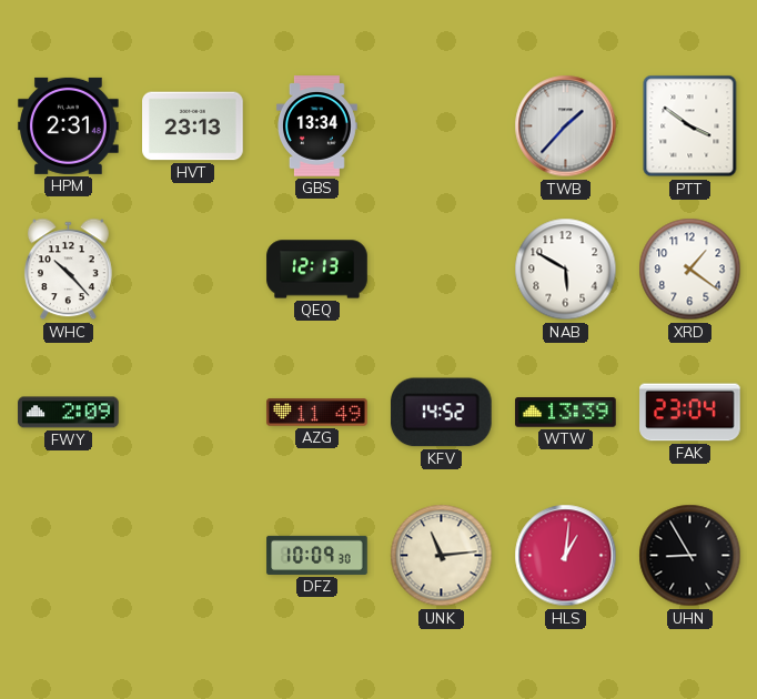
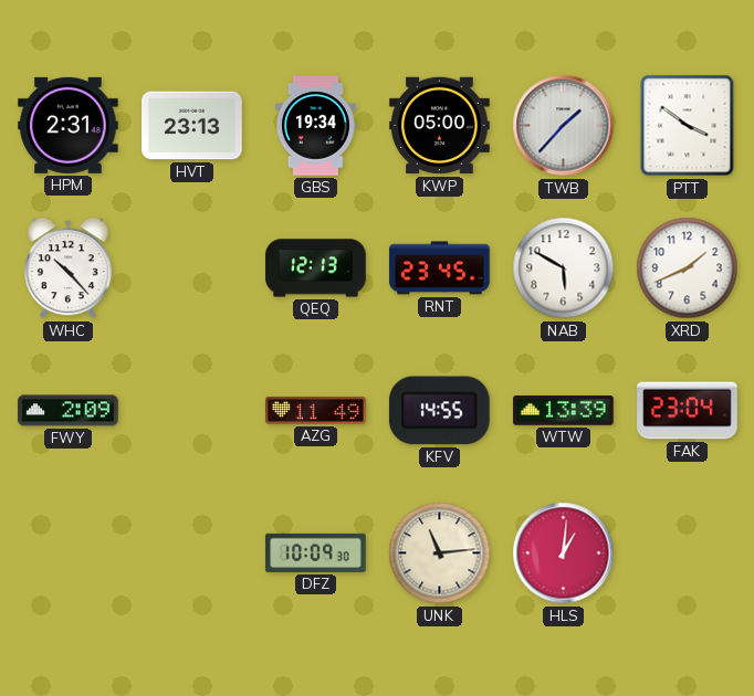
GBS: 13:34 -> 19:34
KWP: none -> 05:00
RNT: none -> 23:45
XRD: 1:21 -> 1:41
KFV: 14:52 -> 14:55
UHN: 8:55 -> none
